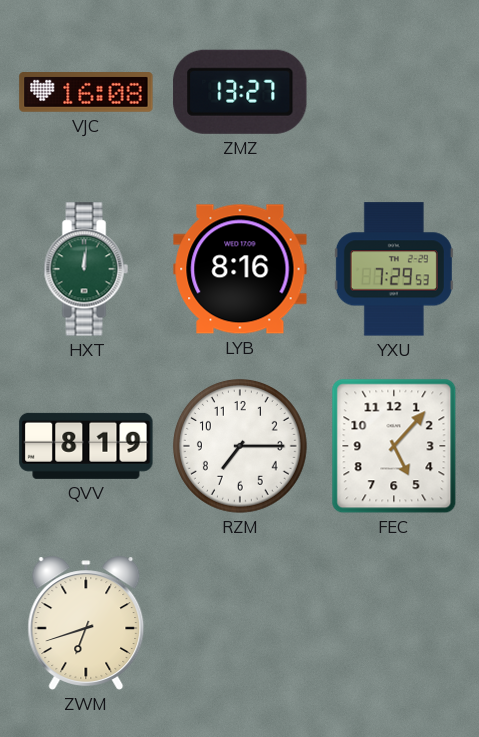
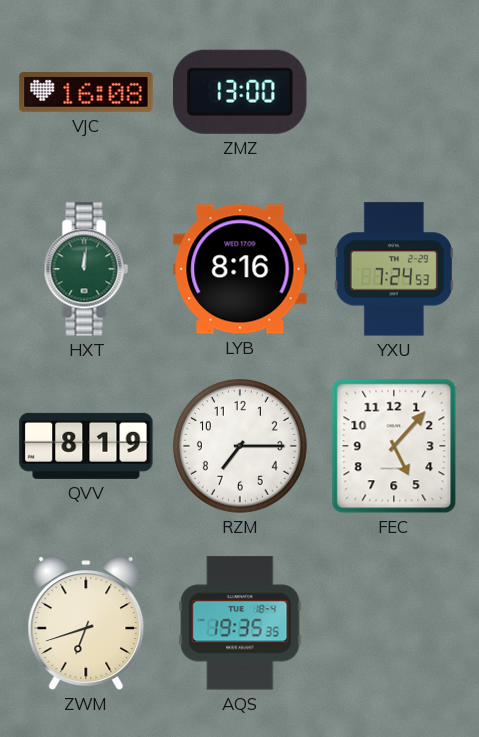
ZMZ: 13:27 -> 13:00
YXU: 7:29 -> 7:24
AQS: none -> 19:35
